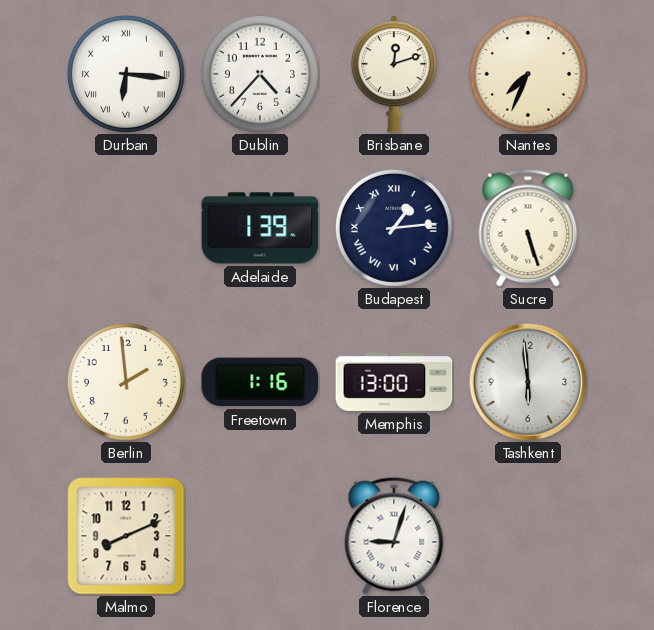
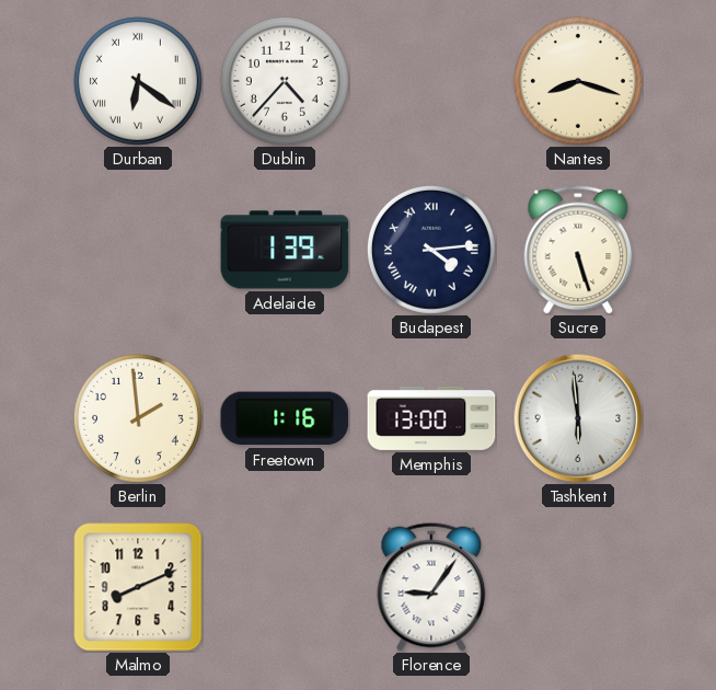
Durban: 6:16 -> 6:21
Brisbane: 12:12 -> none
Nantes: 7:34 -> 8:18
Budapest: 1:14 -> 4:14
Florence: 9:03 -> 9:06
